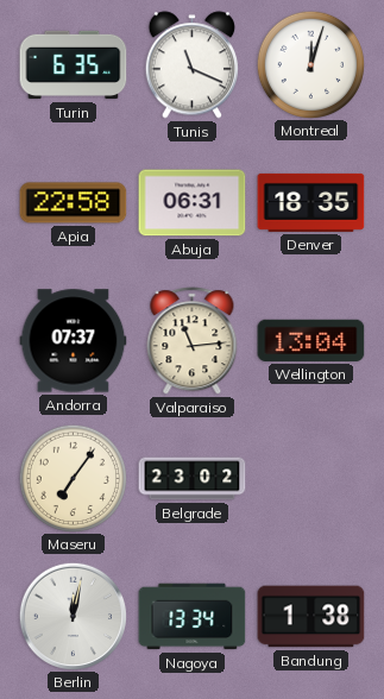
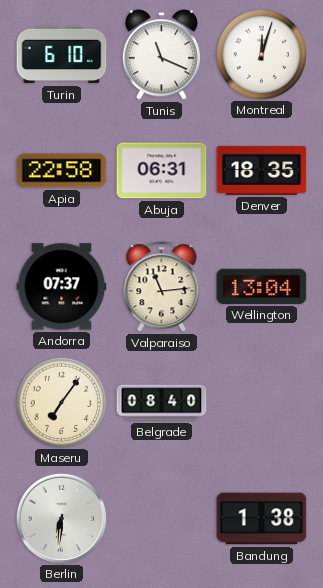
Turin: 6:35 -> 6:10
Belgrade: 23:02 -> 08:40
Berlin: 12:02 -> 6:31
Nagoya: 13:34 -> none
